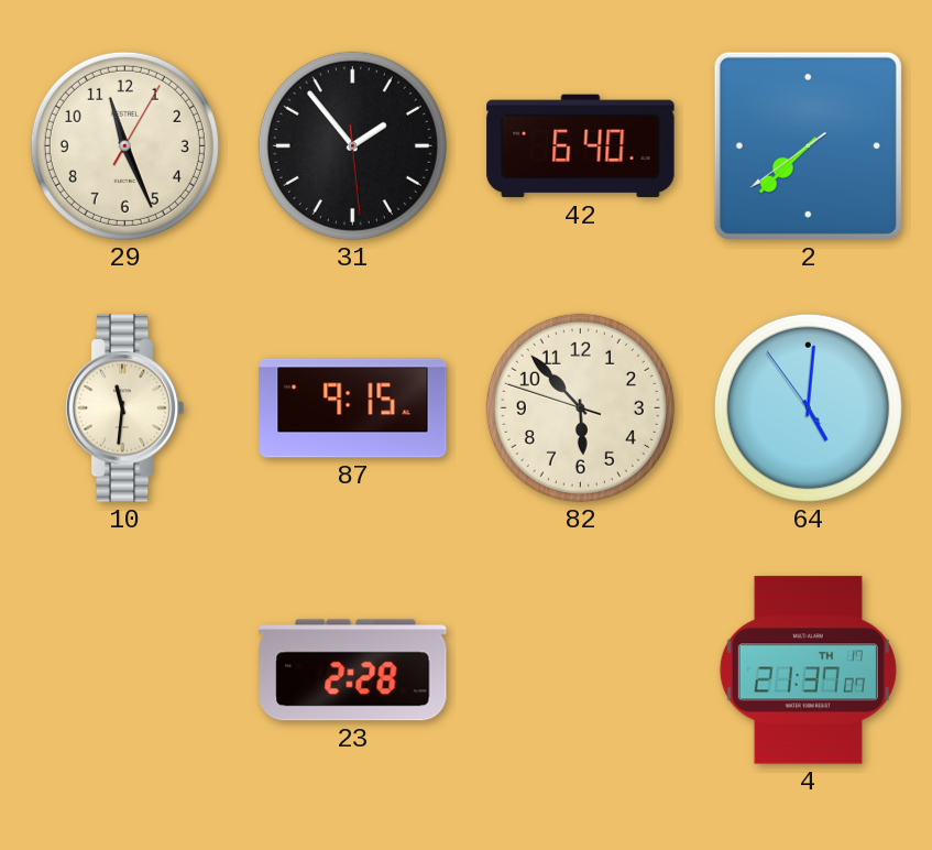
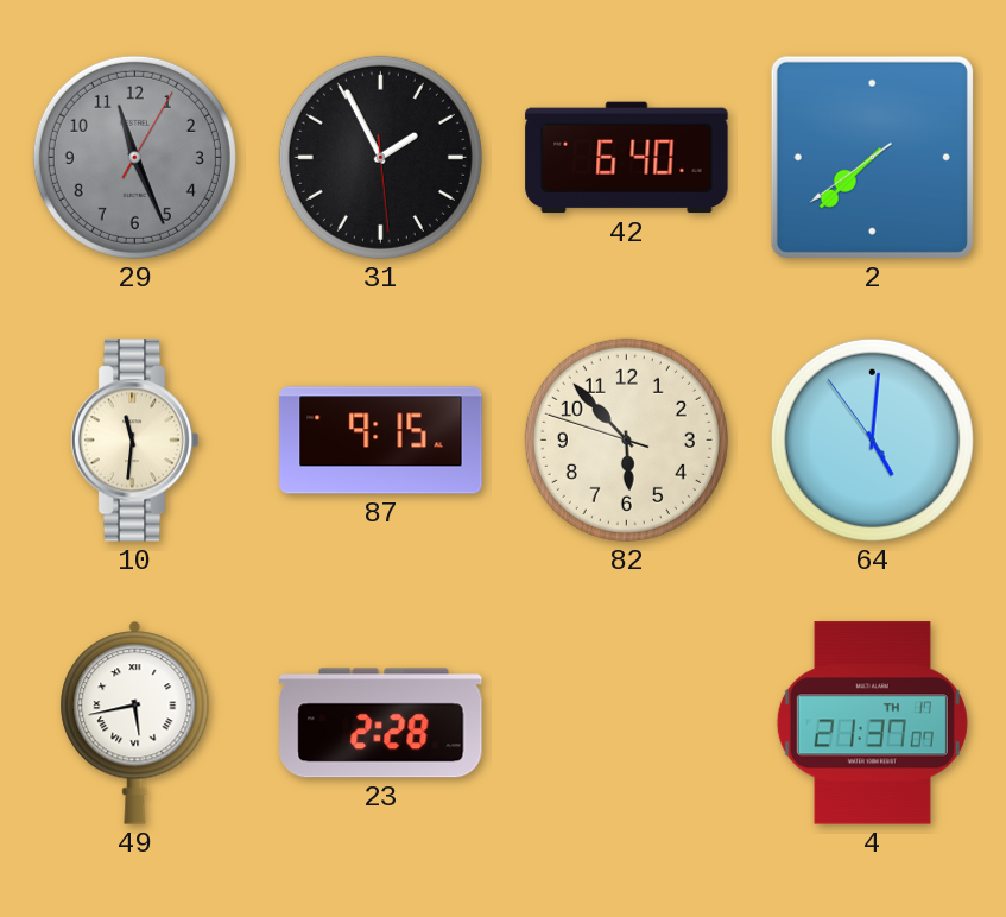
29 dial: cream -> grey
31: 1:53 -> 1:55
49: none -> 5:43
